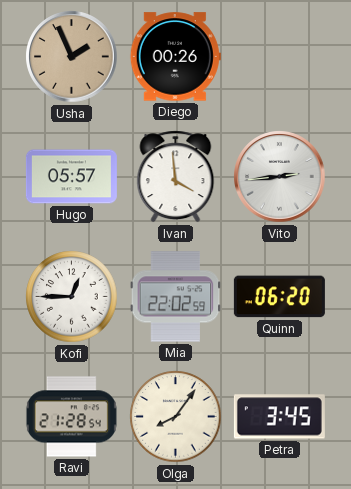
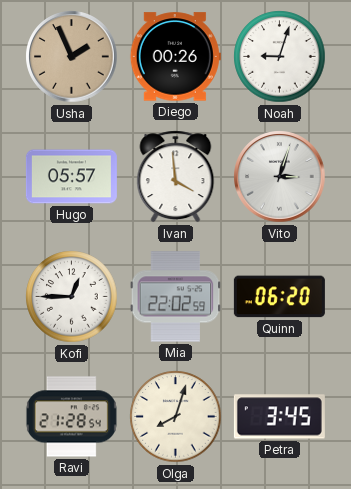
Noah: none -> 9:03
Vito: 2:44 -> 3:03
Olga: 8:06 -> 8:03
